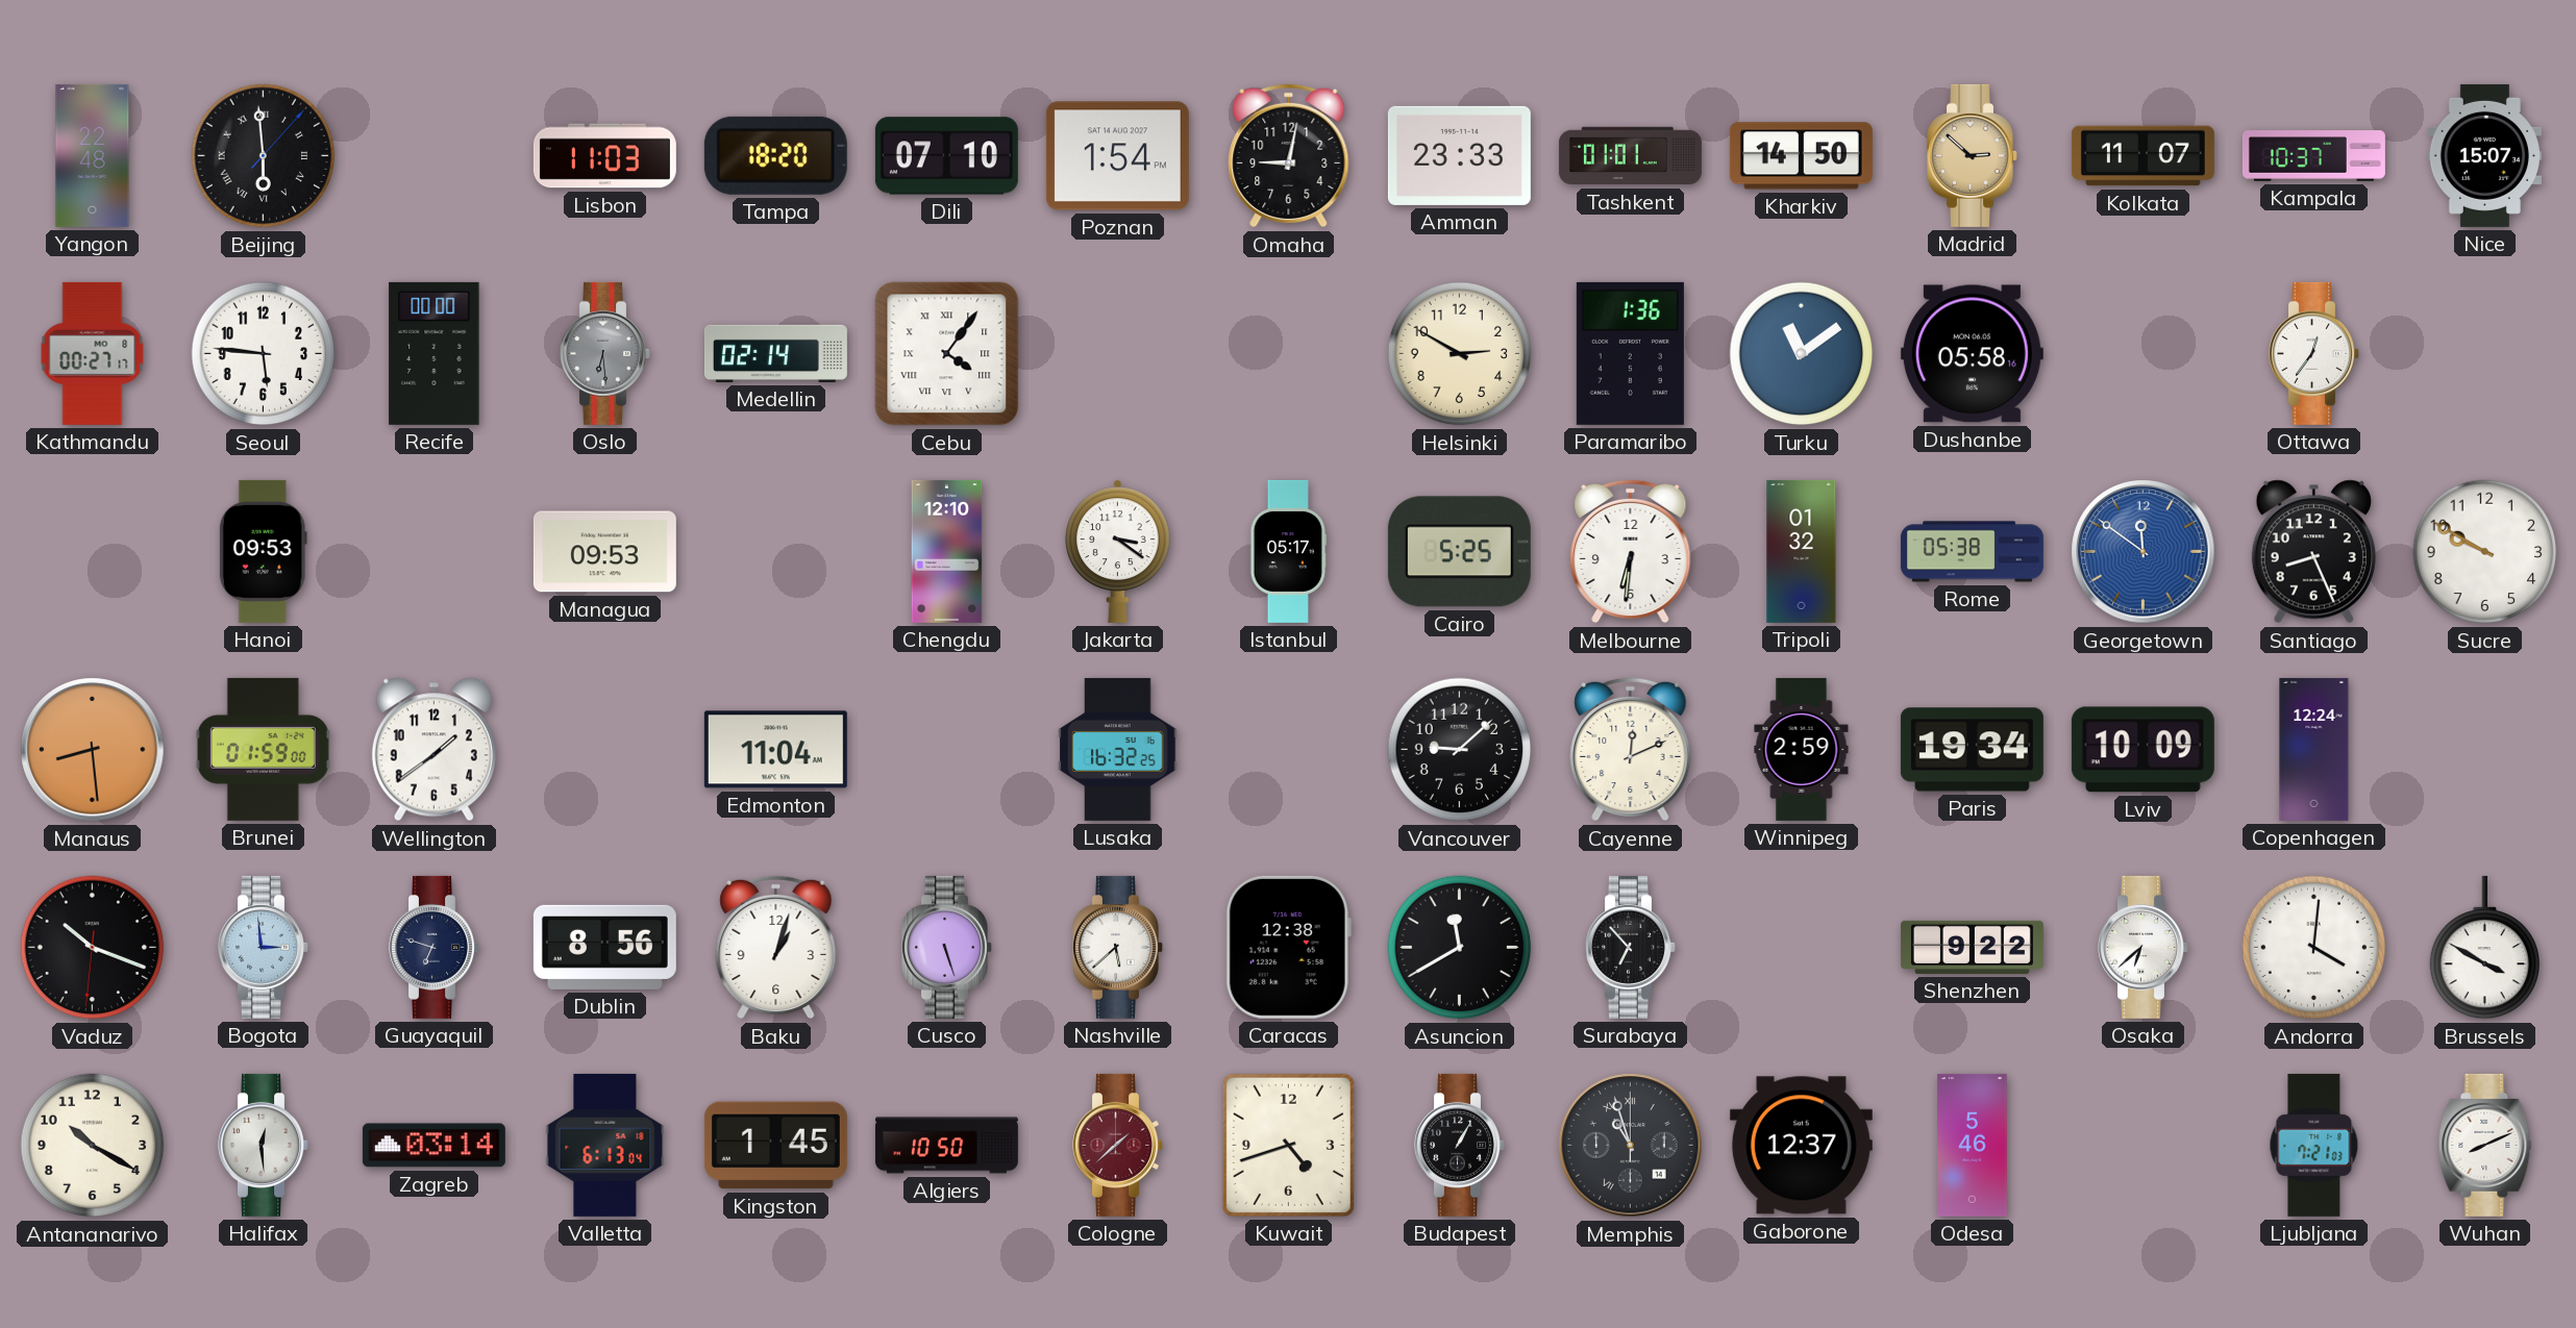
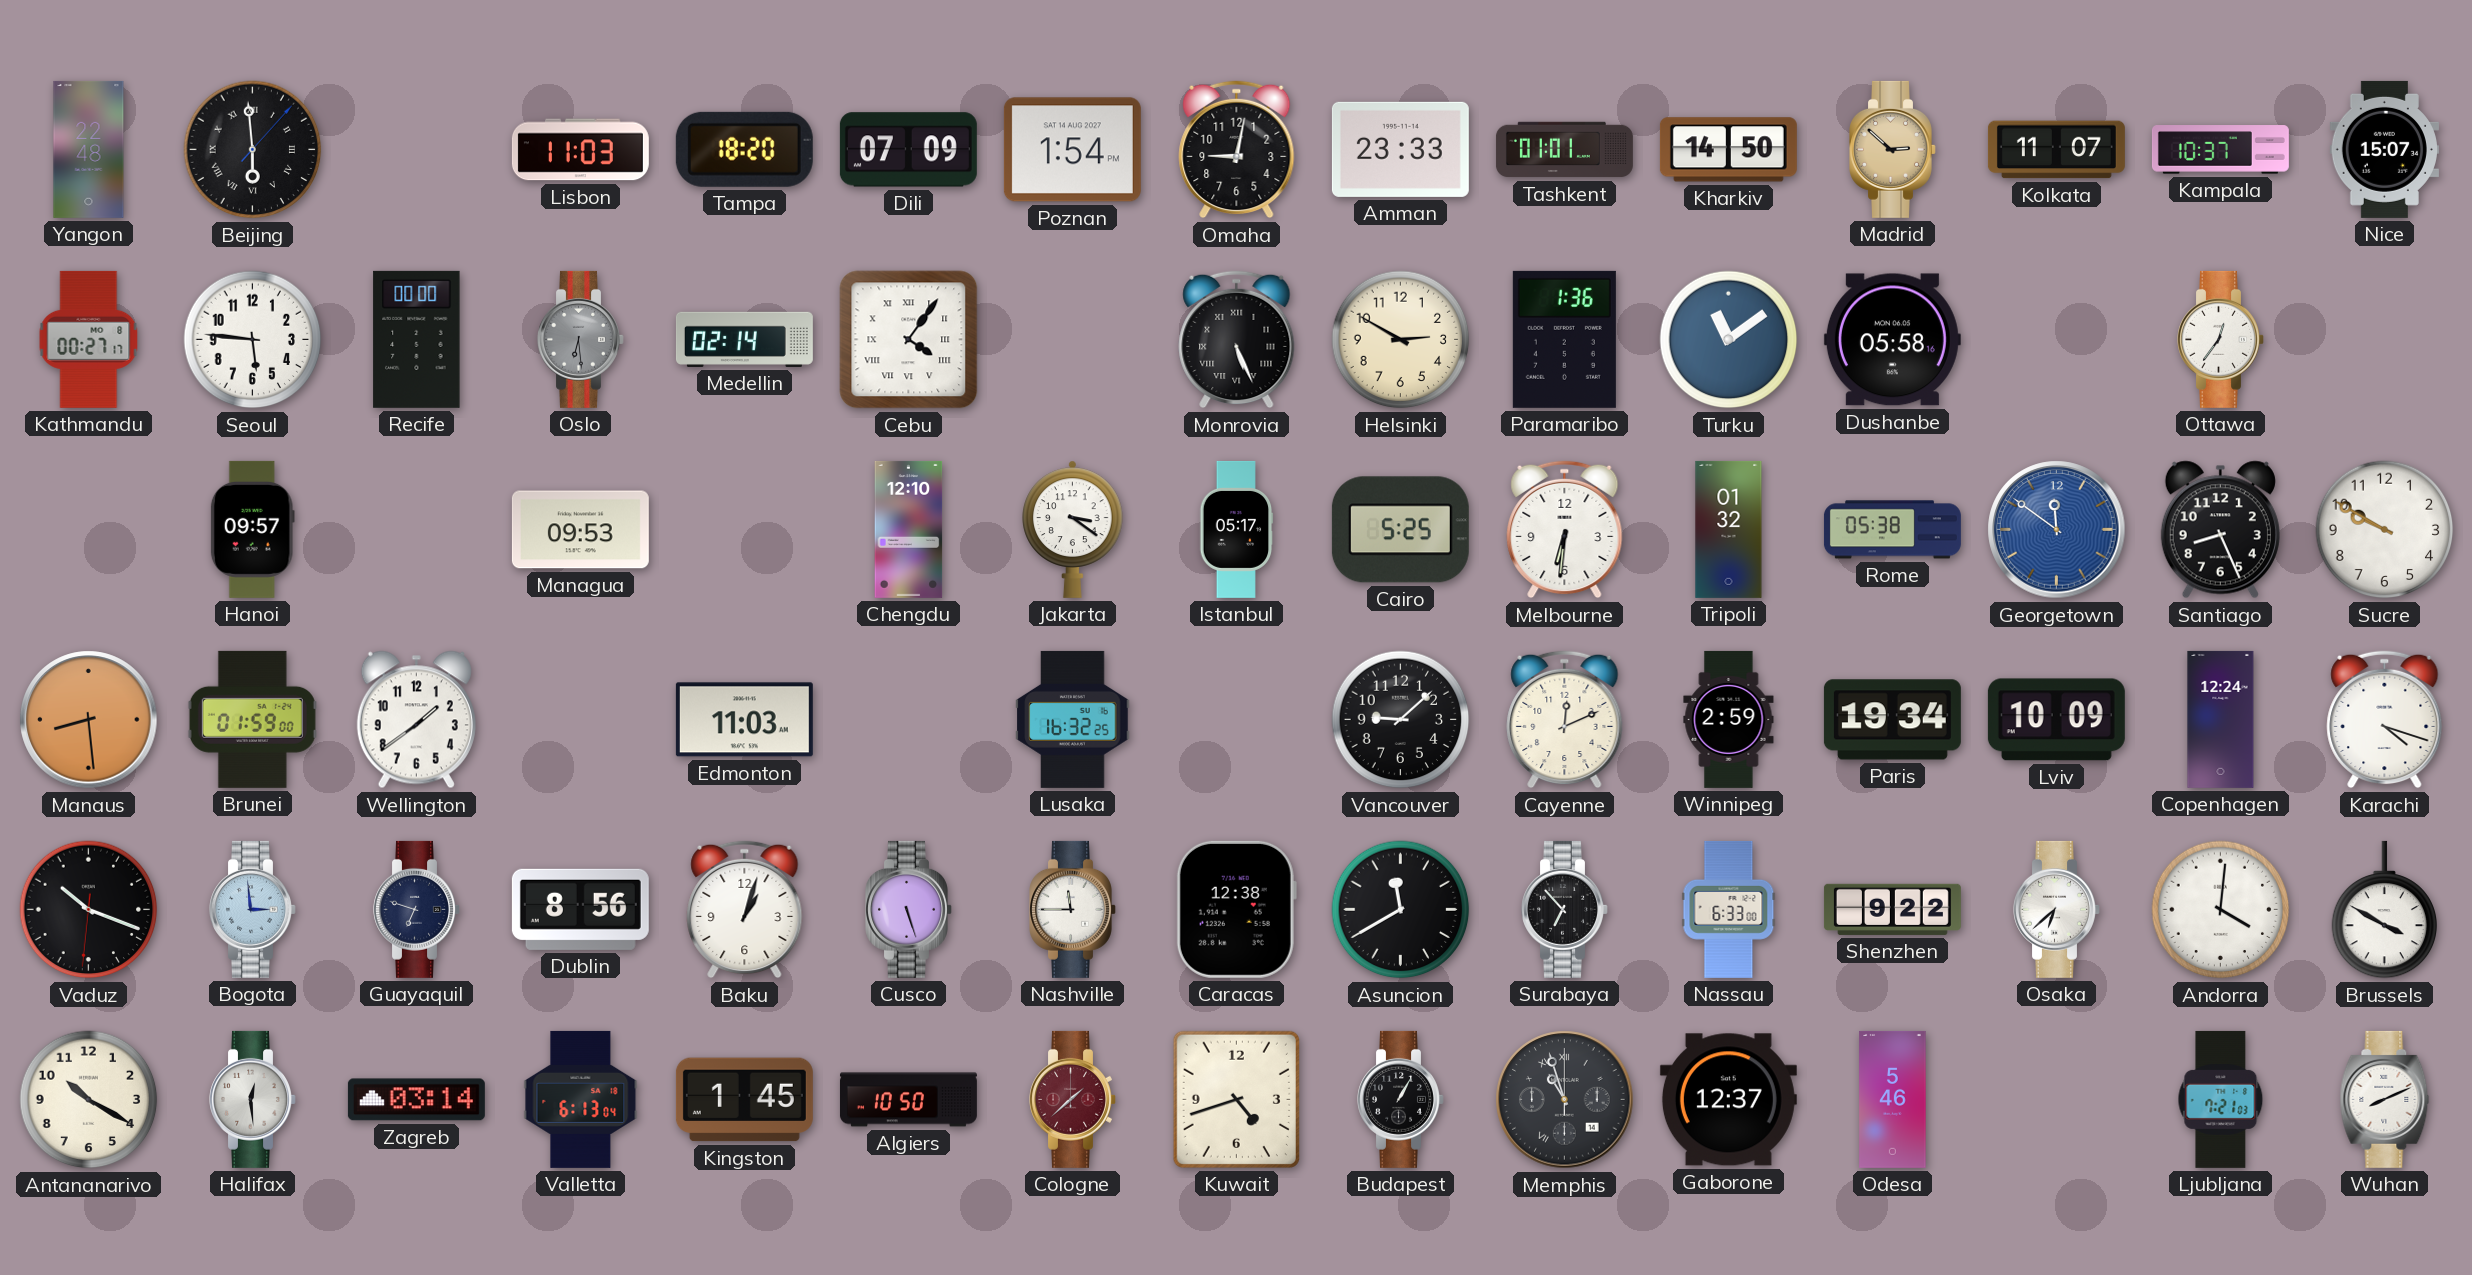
Dili: 07:10 -> 07:09
Monrovia: none -> 5:26
Hanoi: 09:53 -> 09:57
Edmonton: 11:04 -> 11:03
Karachi: none -> 4:18
Nashville: 5:38 -> 11:45
Nassau: none -> 6:33
